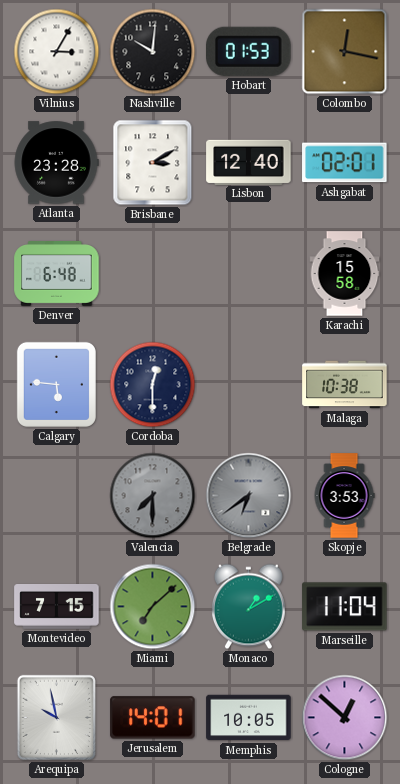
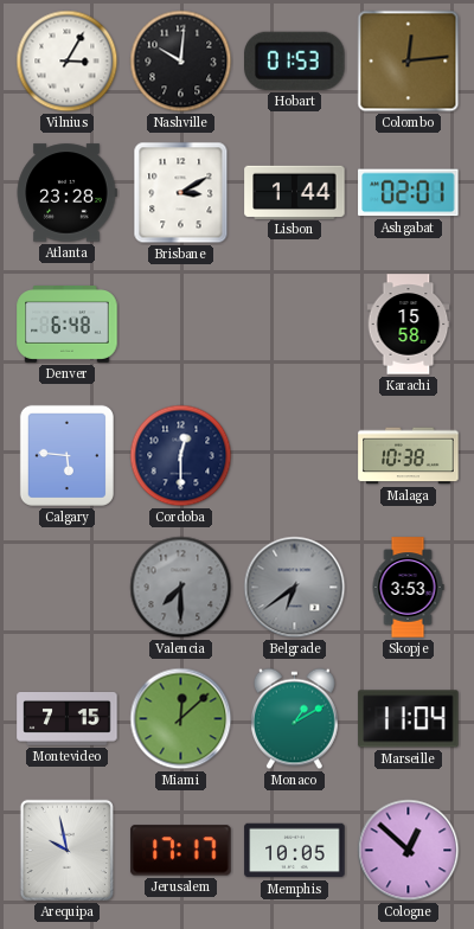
Colombo: 12:17 -> 12:14
Lisbon: 12:40 -> 1:44
Miami: 7:08 -> 12:08
Jerusalem: 14:01 -> 17:17
